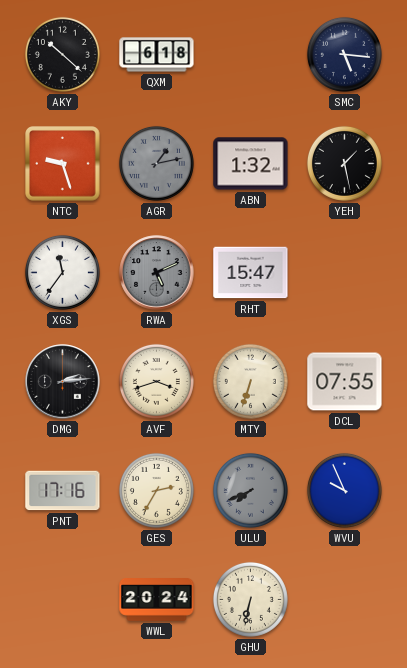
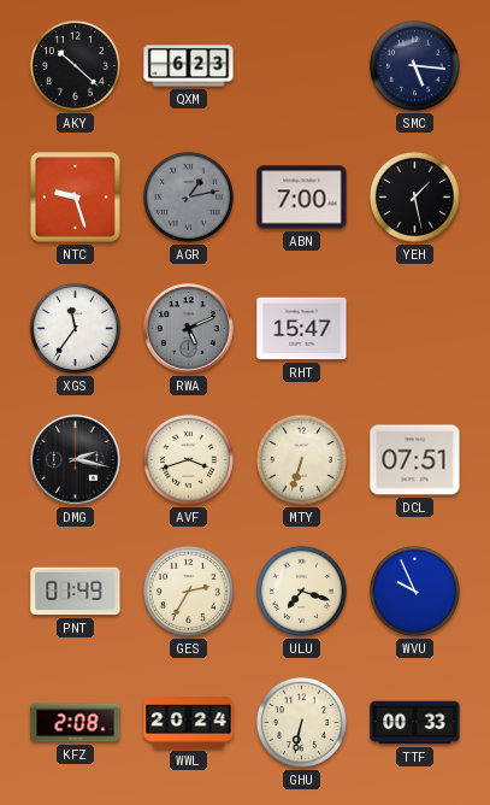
QXM: 6:18 -> 6:23
ABN: 1:32 -> 7:00
DMG: 2:14 -> 2:17
DCL: 07:55 -> 07:51
PNT: 17:16 -> 01:49
ULU: 7:41 -> 7:18
ULU dial: grey -> cream
KFZ: none -> 2:08
TTF: none -> 00:33
